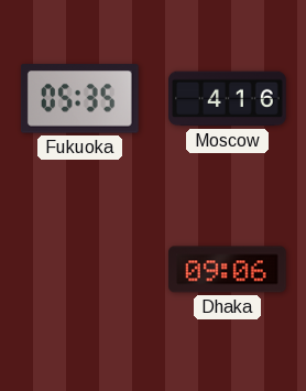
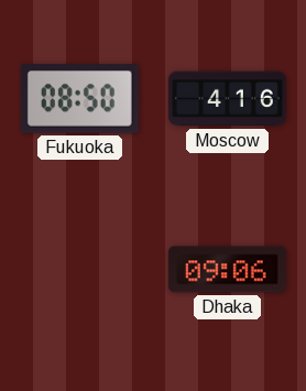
Fukuoka: 05:35 -> 08:50
